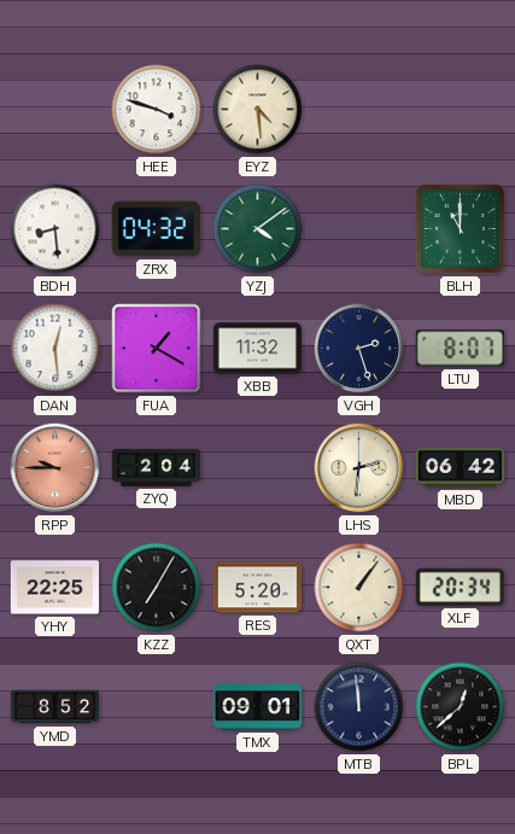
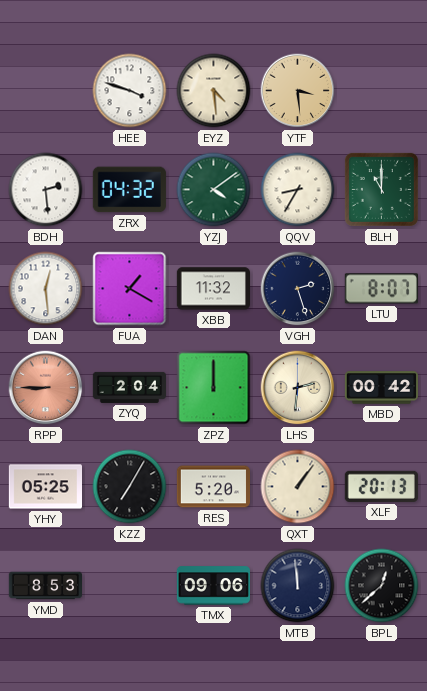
YTF: none -> 3:29
BDH: 8:29 -> 2:29
QQV: none -> 8:35
RPP: 9:45 -> 8:45
ZPZ: none -> 12:00
MBD: 06:42 -> 00:42
YHY: 22:25 -> 05:25
XLF: 20:34 -> 20:13
YMD: 8:52 -> 8:53
TMX: 09:01 -> 09:06
